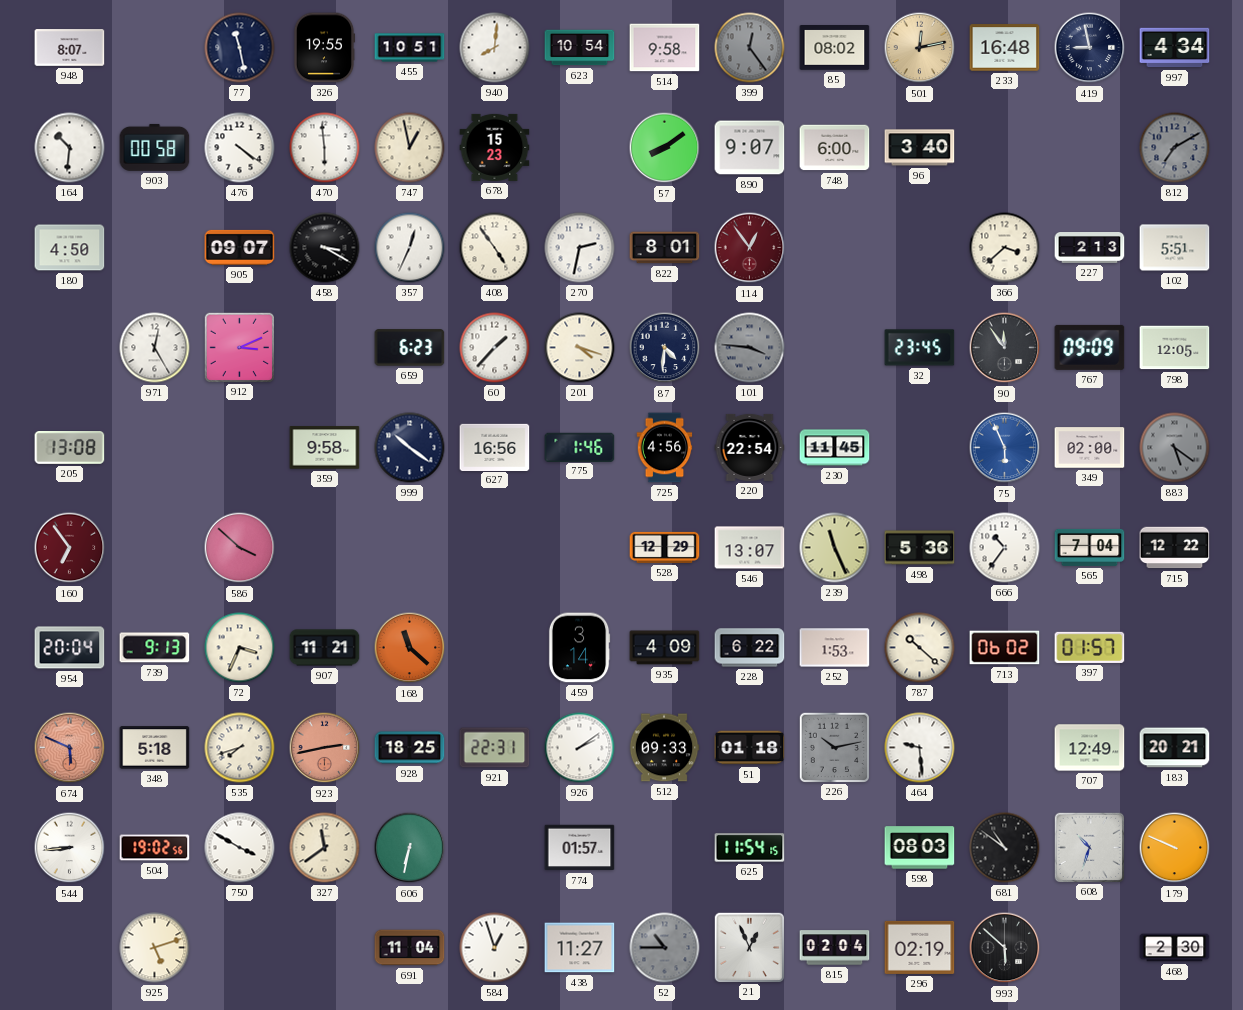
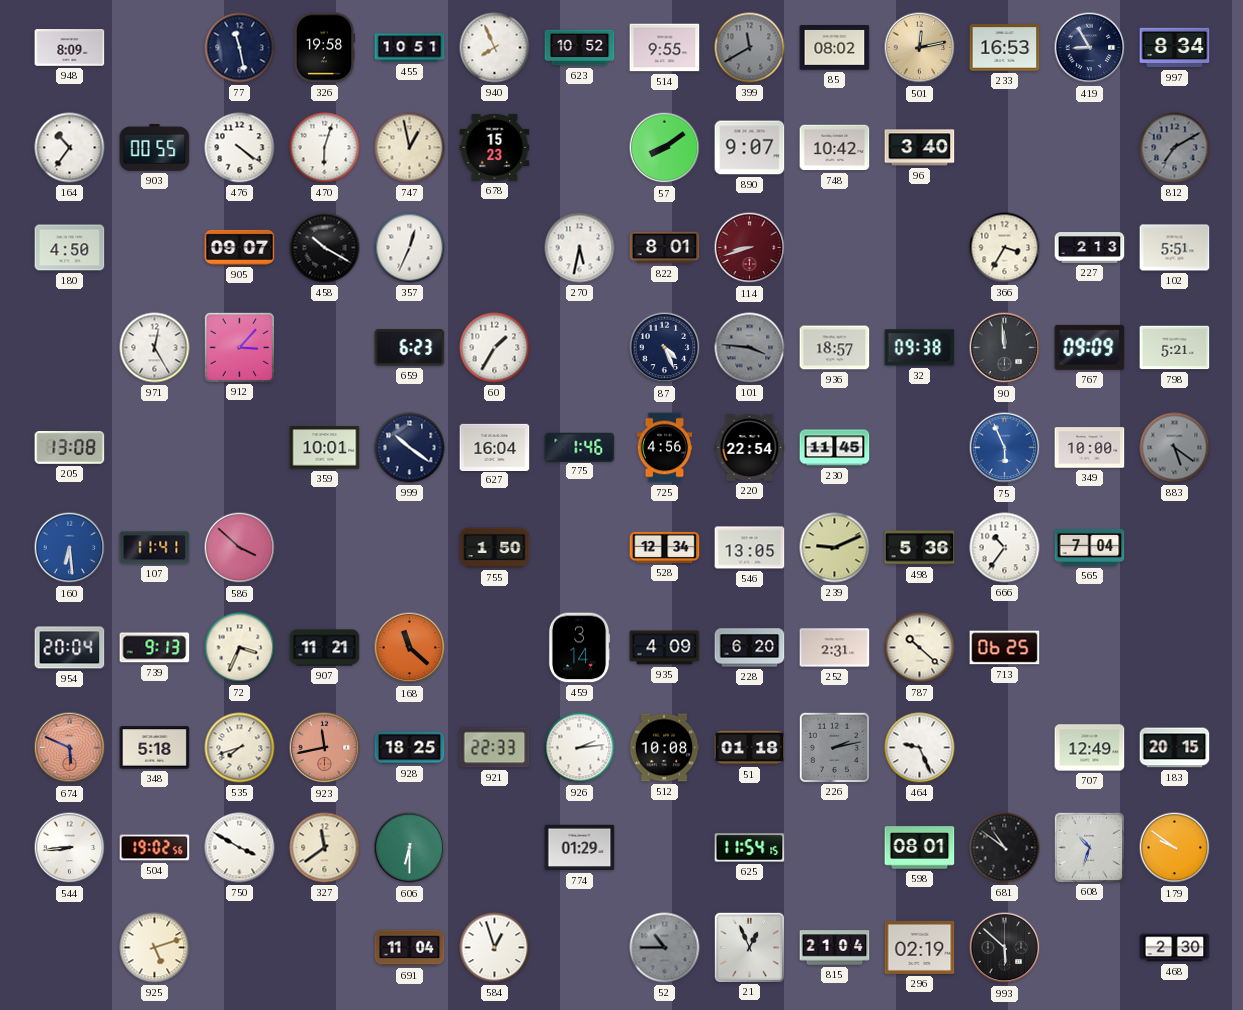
948: 8:07 -> 8:09
326: 19:55 -> 19:58
940: 8:01 -> 7:56
623: 10:54 -> 10:52
514: 9:58 -> 9:55
399: 12:24 -> 11:40
233: 16:48 -> 16:53
419: 8:58 -> 8:55
997: 4:34 -> 8:34
164: 10:31 -> 10:36
903: 00:58 -> 00:55
470: 5:59 -> 6:03
748: 6:00 -> 10:42
458: 3:20 -> 10:20
408: 4:54 -> none
270: 2:32 -> 5:32
114: 12:54 -> 8:42
366: 3:38 -> 3:35
912: 3:11 -> 3:07
60: 1:37 -> 1:35
201: 4:18 -> none
87: 4:31 -> 4:26
936: none -> 18:57
32: 23:45 -> 09:38
90: 11:54 -> 11:59
798: 12:05 -> 5:21
359: 9:58 -> 10:01
627: 16:56 -> 16:04
349: 02:00 -> 10:00
160: 6:54 -> 6:29
160 dial: burgundy -> blue
107: none -> 11:41
755: none -> 1:50
528: 12:29 -> 12:34
546: 13:07 -> 13:05
239: 11:26 -> 9:11
715: 12:22 -> none
228: 6:22 -> 6:20
252: 1:53 -> 2:31
713: 06:02 -> 06:25
397: 01:57 -> none
923: 2:43 -> 11:43
921: 22:31 -> 22:33
926: 2:09 -> 2:14
512: 09:33 -> 10:08
226: 10:13 -> 2:13
464: 9:29 -> 9:26
183: 20:21 -> 20:15
606: 6:32 -> 6:30
774: 01:57 -> 01:29
598: 08:03 -> 08:01
179: 9:49 -> 9:51
438: 11:27 -> none
815: 02:04 -> 21:04
